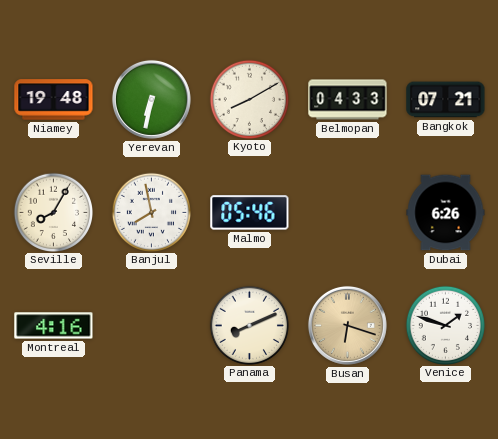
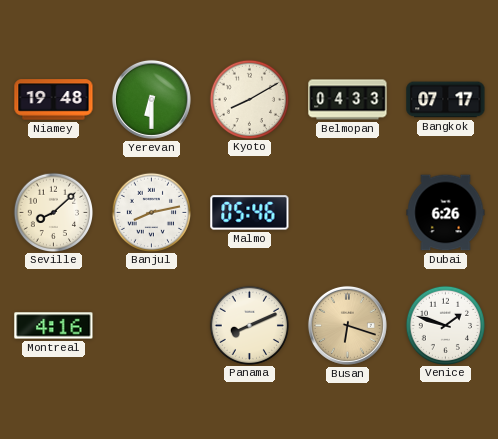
Yerevan: 6:32 -> 6:30
Bangkok: 07:21 -> 07:17
Seville: 8:05 -> 8:08
Banjul: 7:58 -> 8:13
